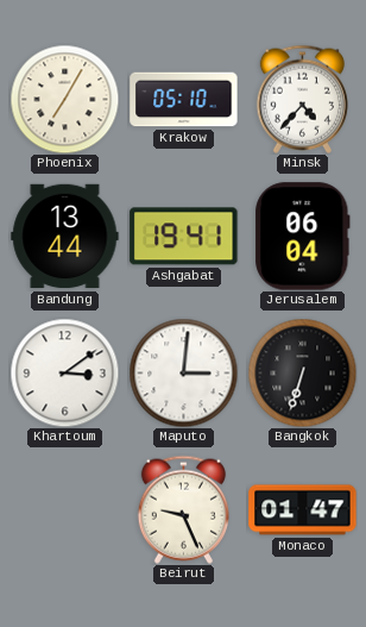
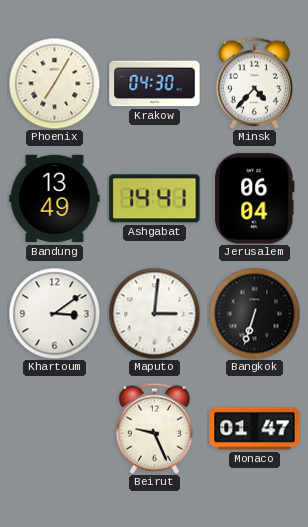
Krakow: 05:10 -> 04:30
Bandung: 13:44 -> 13:49
Ashgabat: 19:41 -> 14:41
